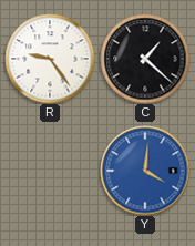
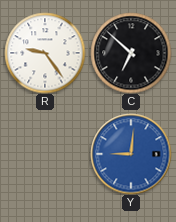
C: 1:22 -> 6:52
Y: 4:01 -> 9:01
